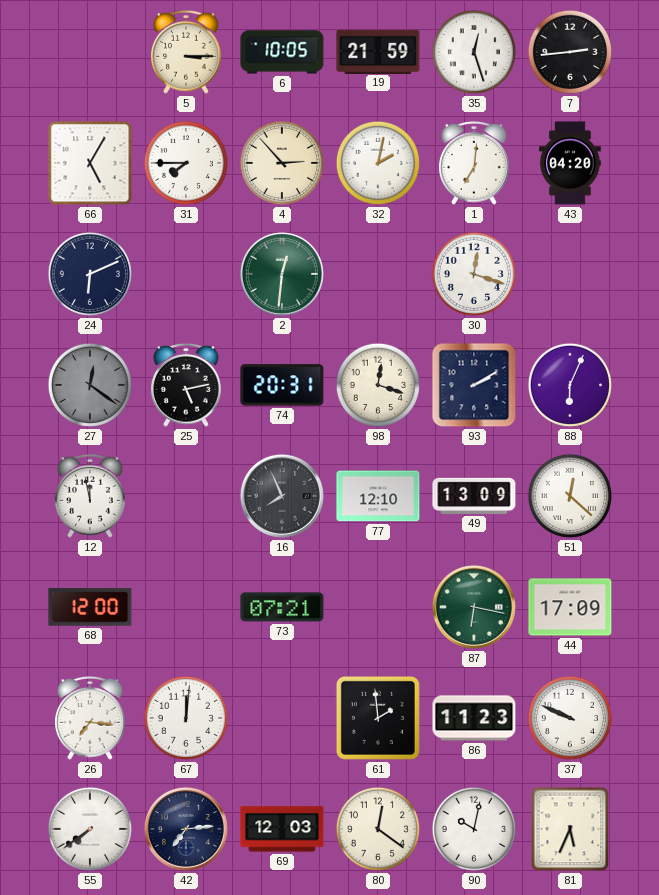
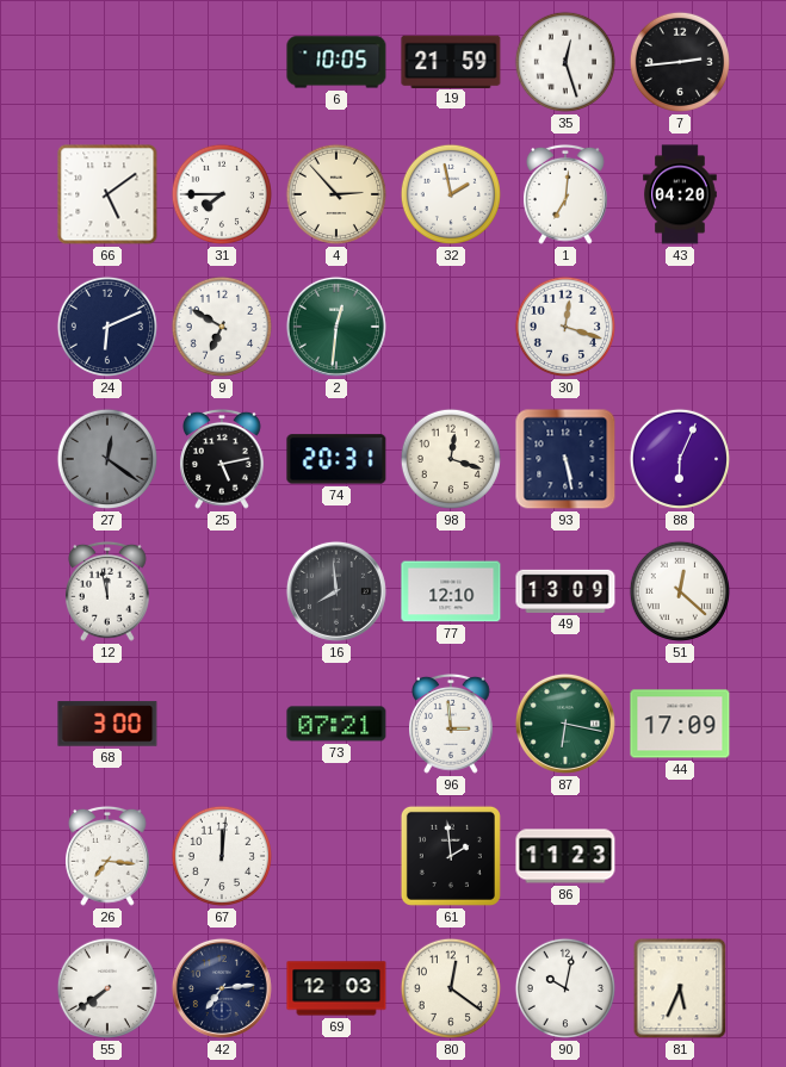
5: 3:15 -> none
66: 5:05 -> 5:09
32: 2:02 -> 1:58
9: none -> 6:50
93: 2:10 -> 5:28
16: 7:56 -> 7:59
68: 12:00 -> 3:00
96: none -> 2:59
37: 9:49 -> none
